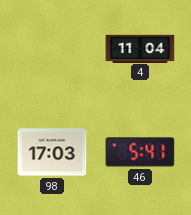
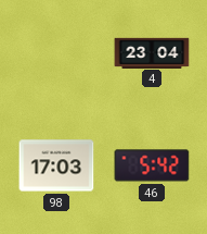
4: 11:04 -> 23:04
46: 5:41 -> 5:42
